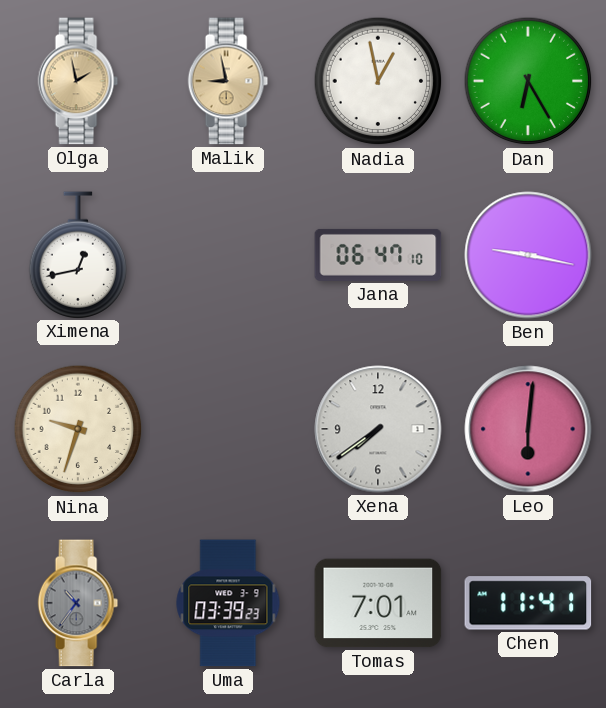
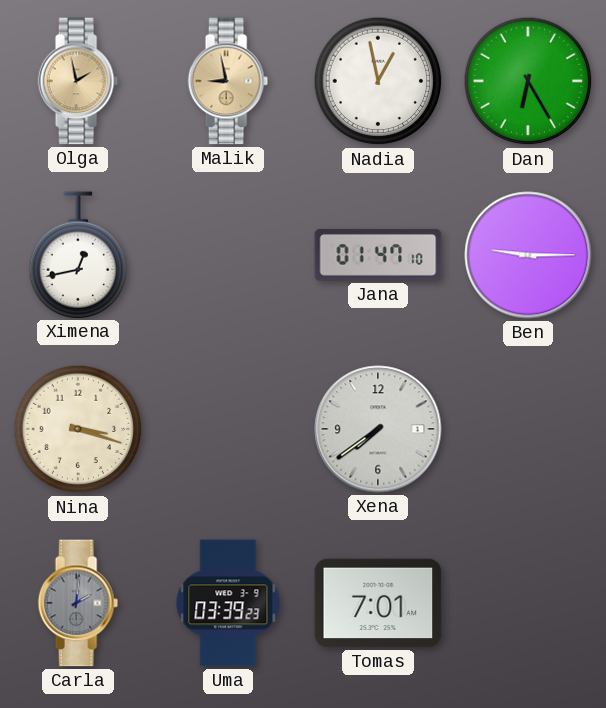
Jana: 06:47 -> 01:47
Ben: 9:17 -> 9:15
Nina: 9:33 -> 3:18
Leo: 6:01 -> none
Carla: 10:36 -> 2:01
Chen: 11:41 -> none
